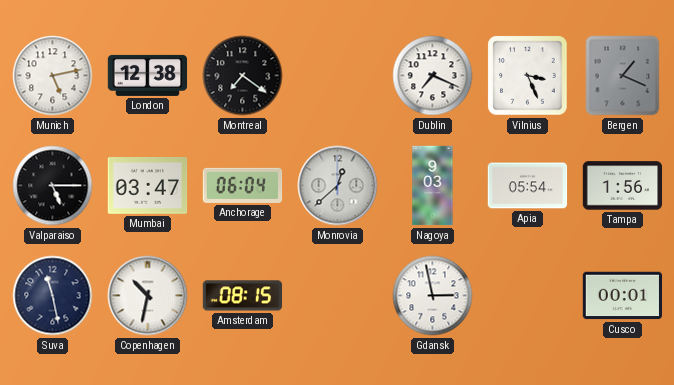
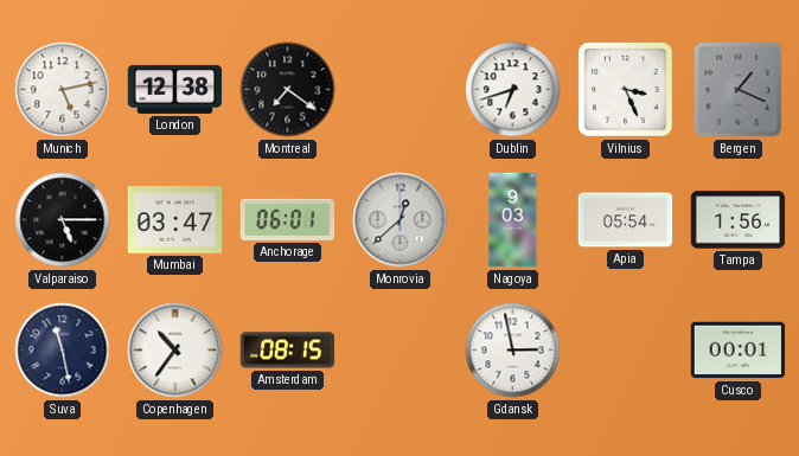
Dublin: 7:19 -> 6:42
Anchorage: 06:04 -> 06:01
Copenhagen: 10:32 -> 10:36
